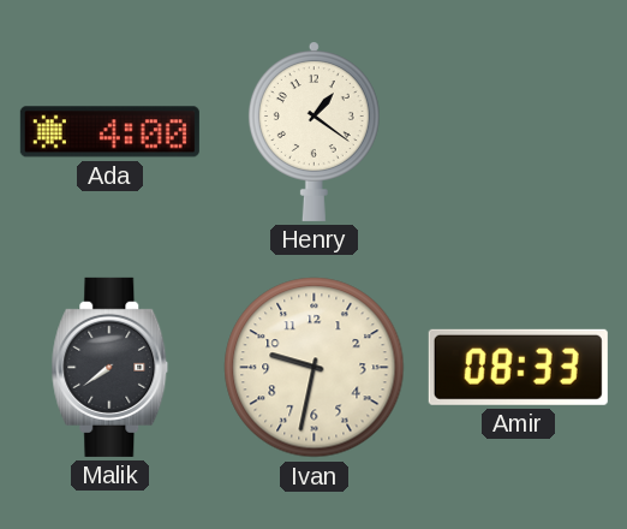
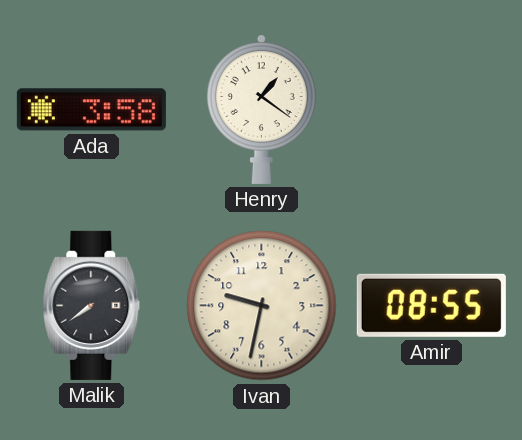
Ada: 4:00 -> 3:58
Amir: 08:33 -> 08:55
